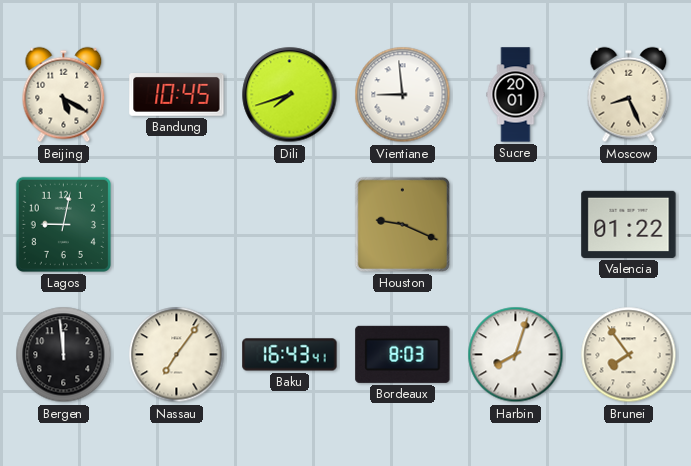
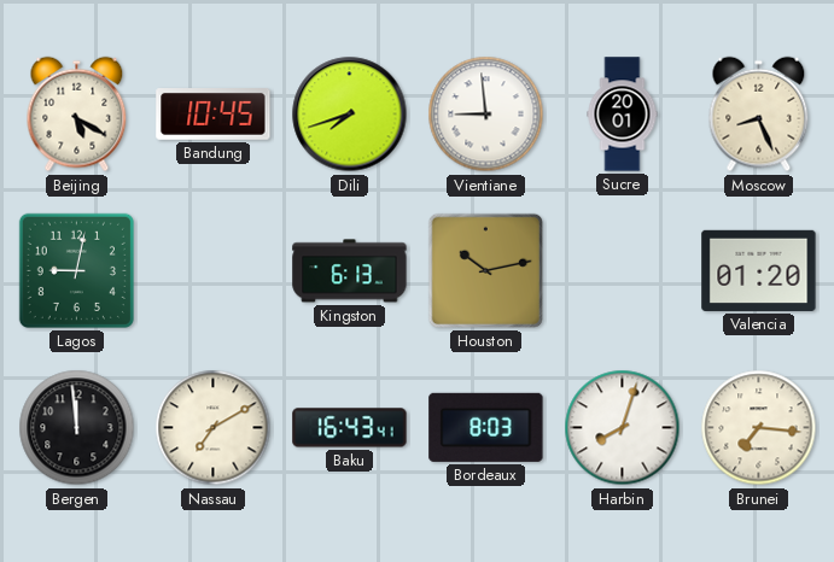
Kingston: none -> 6:13
Houston: 9:19 -> 10:13
Valencia: 01:22 -> 01:20
Nassau: 7:06 -> 7:10
Brunei: 7:54 -> 7:16
